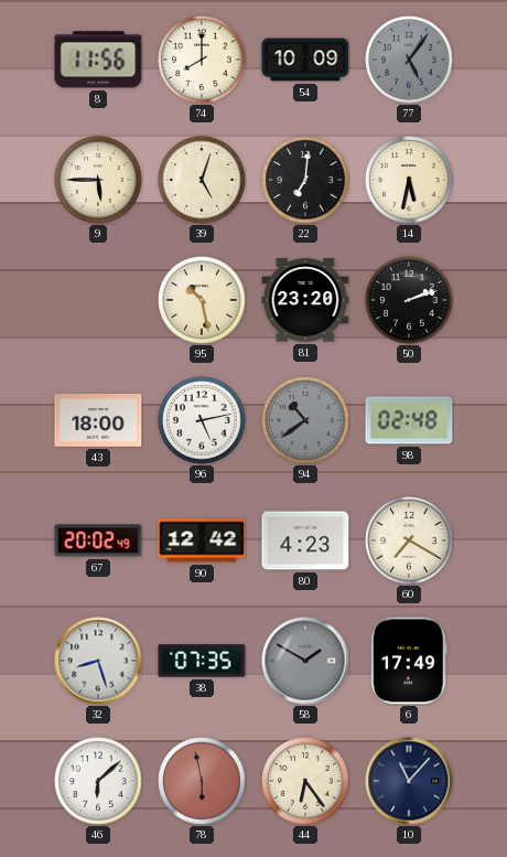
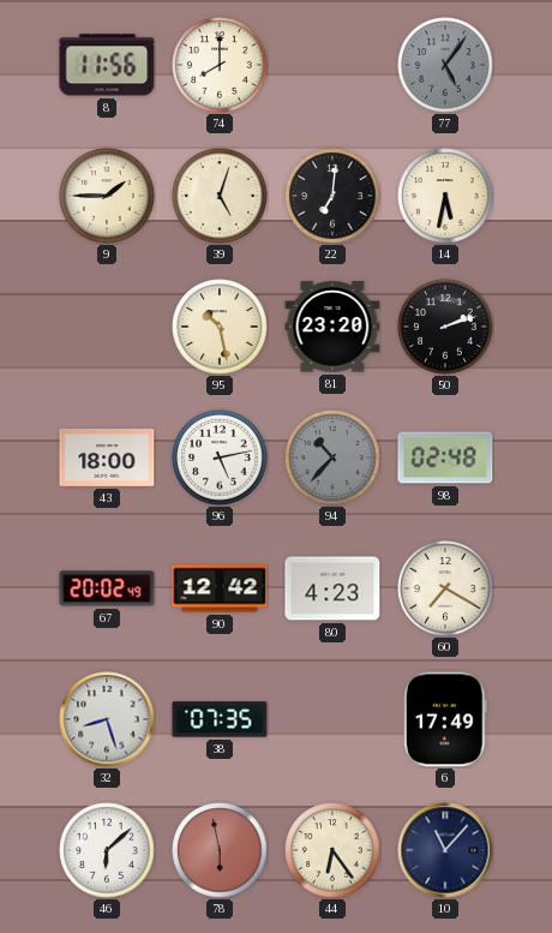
54: 10:09 -> none
9: 5:45 -> 1:45
94: 10:39 -> 10:37
58: 1:50 -> none
